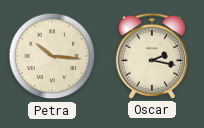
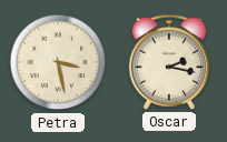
Petra: 10:16 -> 3:28
